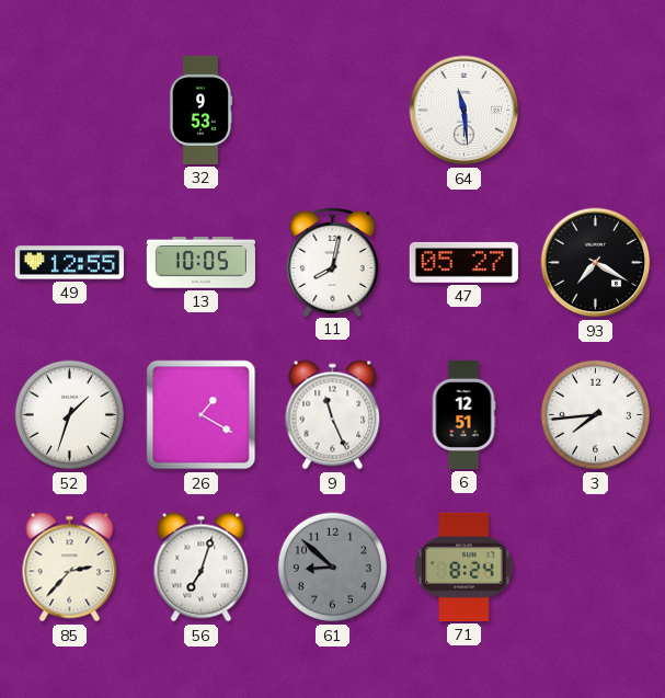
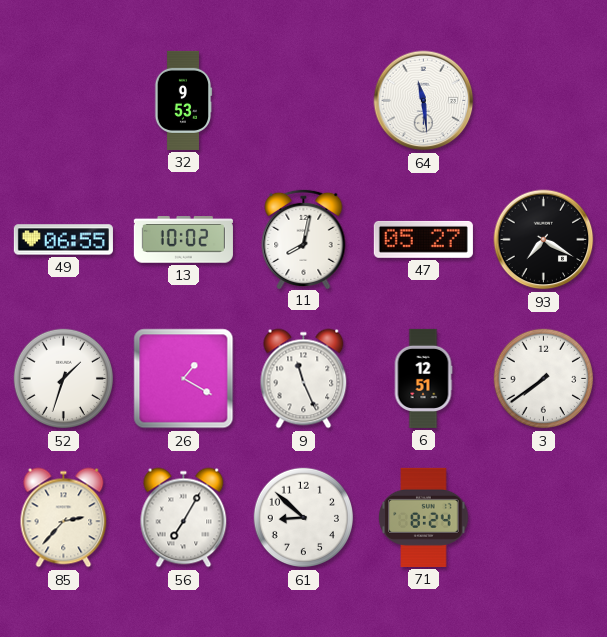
49: 12:55 -> 06:55
13: 10:05 -> 10:02
3: 7:44 -> 7:39
56: 7:03 -> 7:05
61 dial: grey -> white
